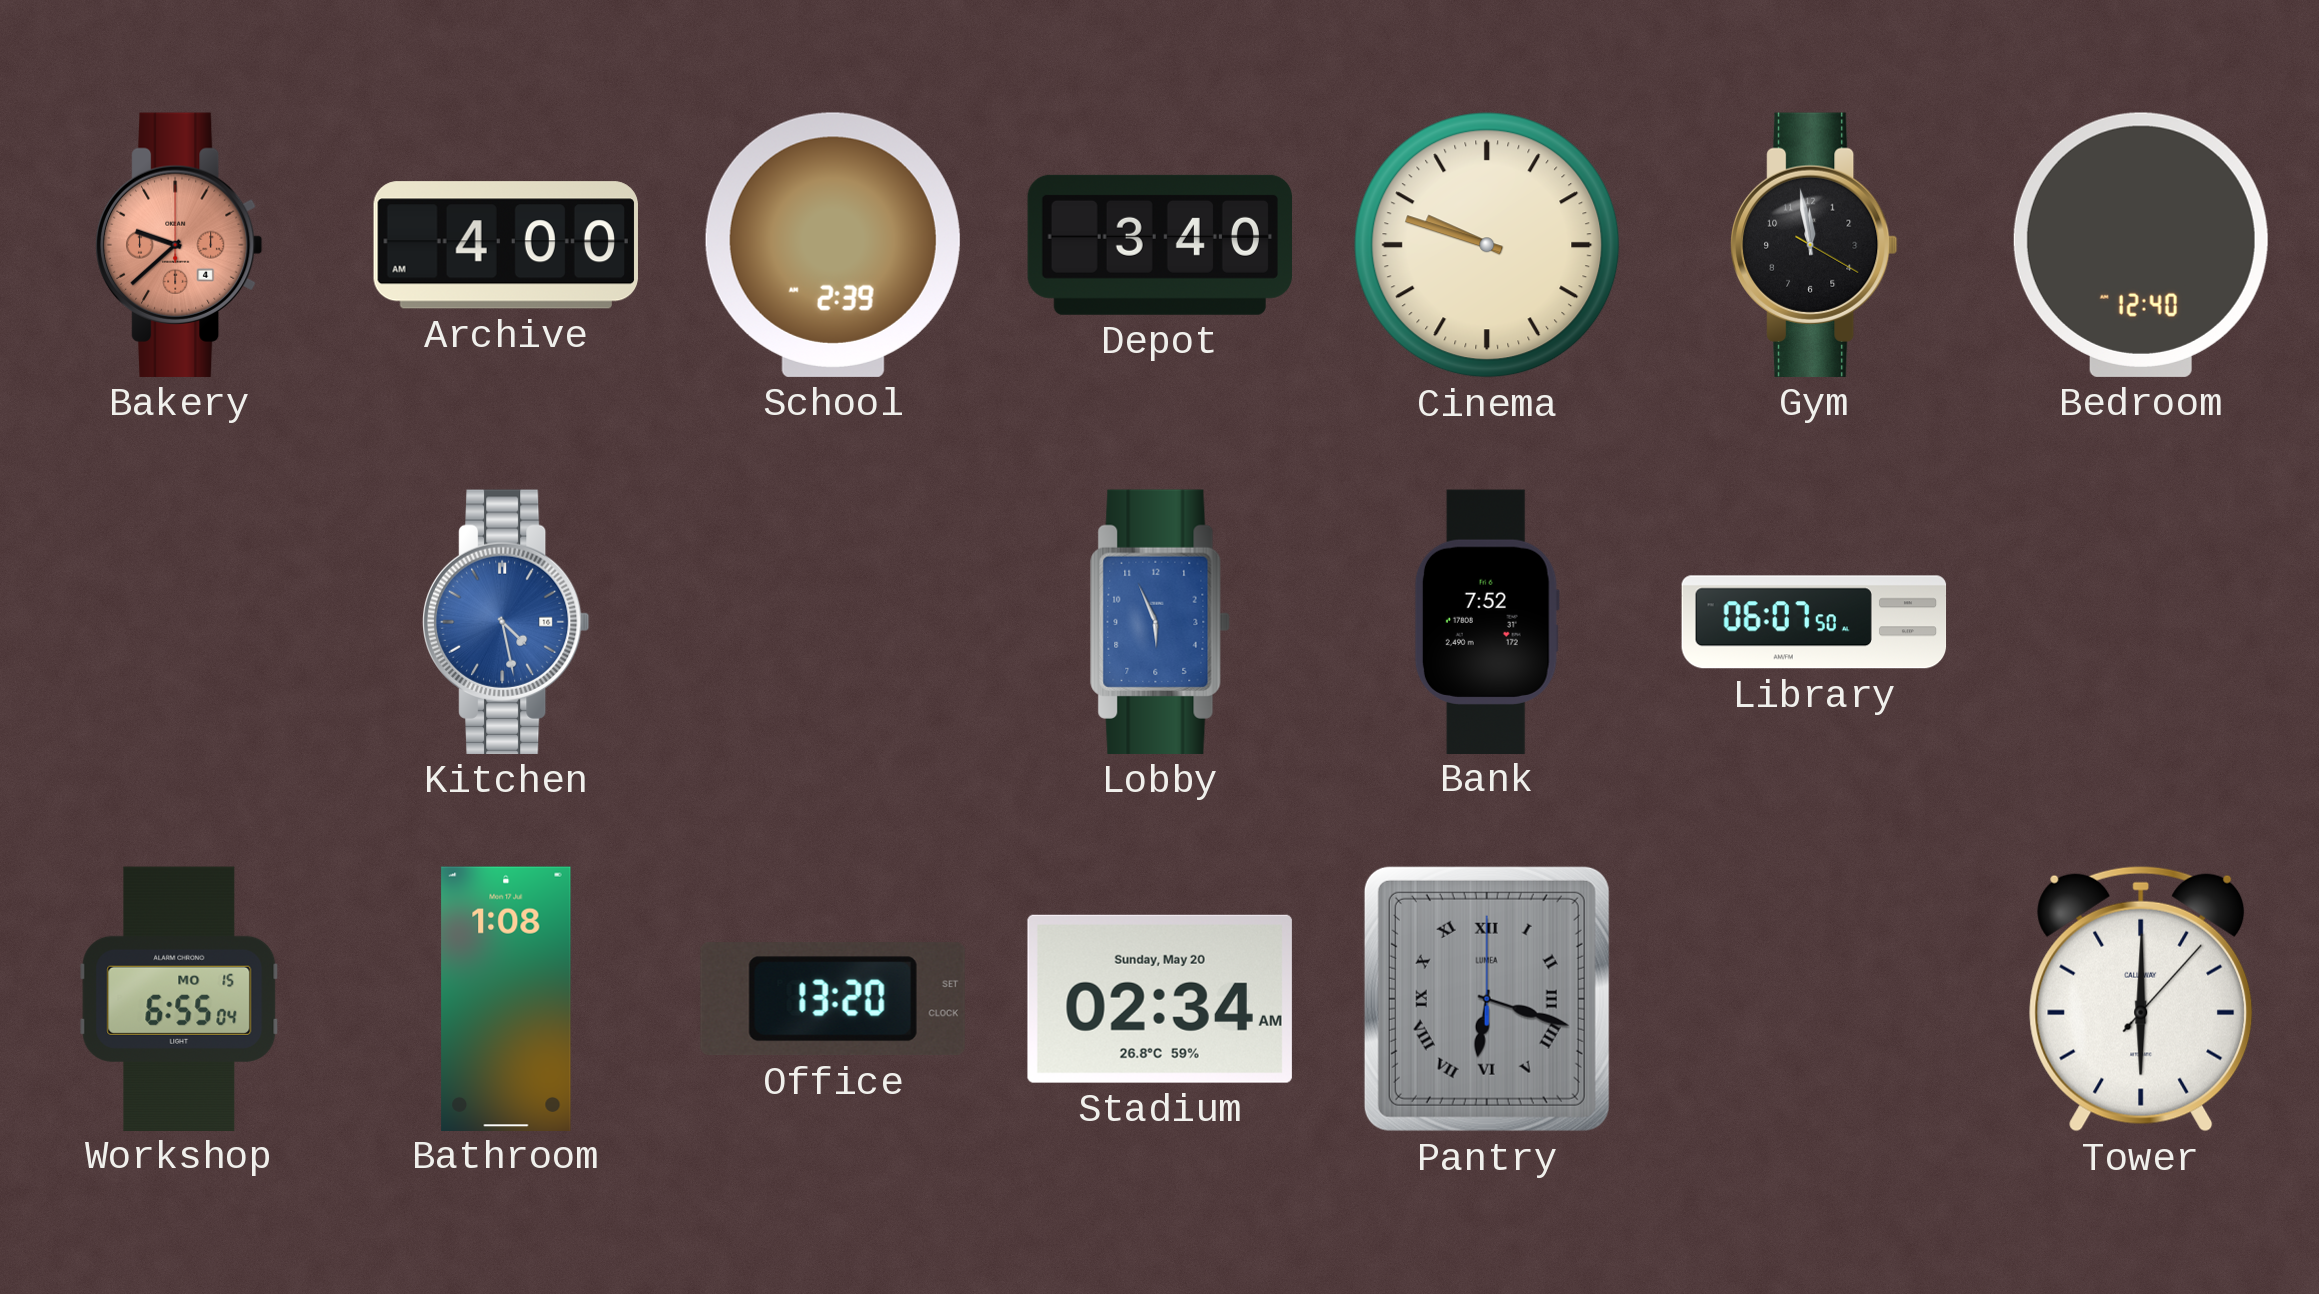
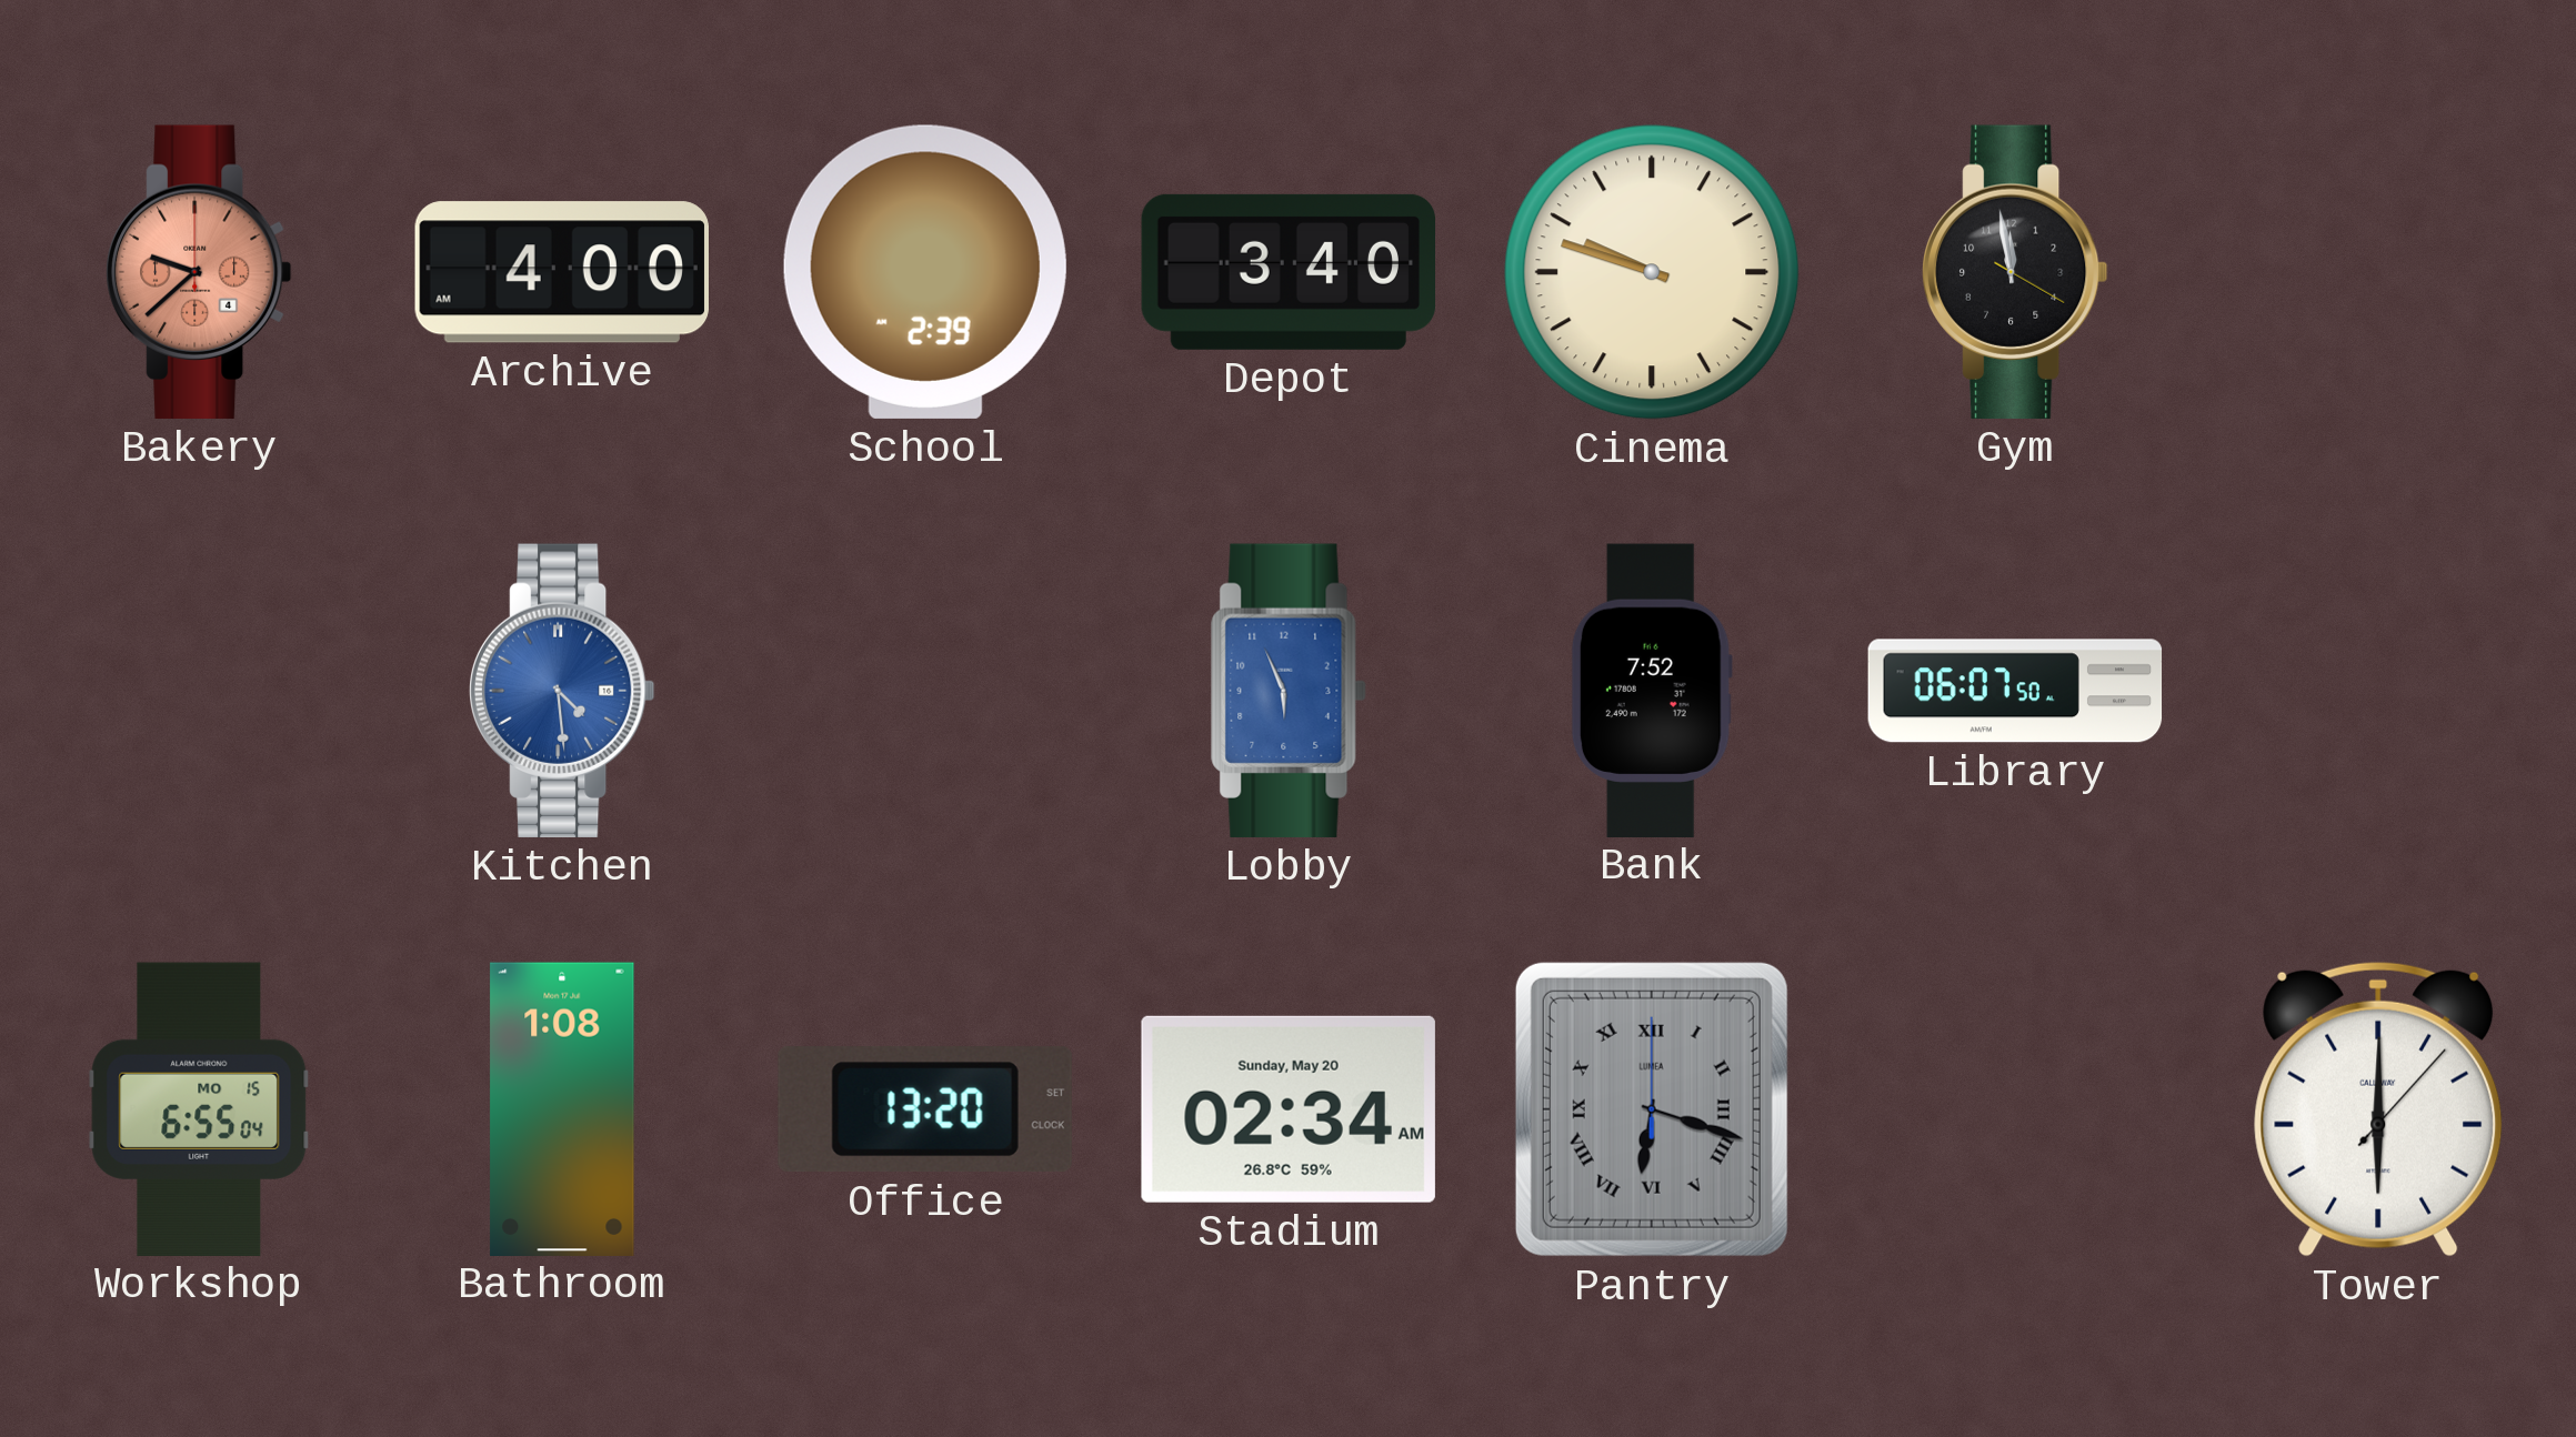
Bedroom: 12:40 -> none
Kitchen: 4:28 -> 4:29
